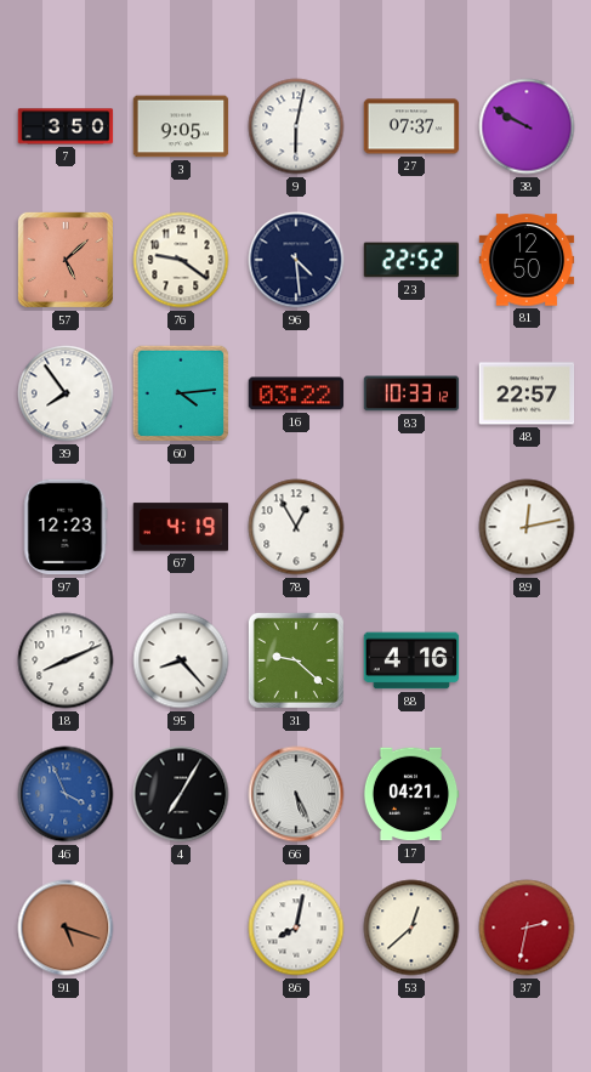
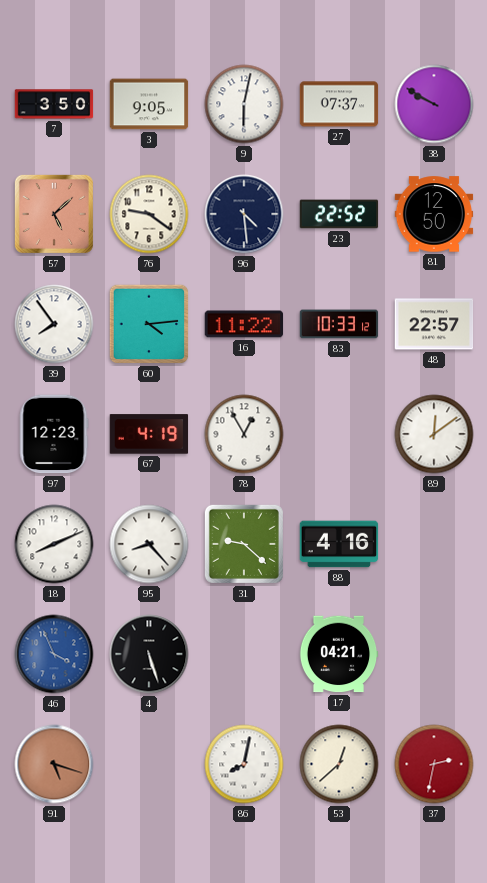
16: 03:22 -> 11:22
89: 12:13 -> 12:09
4: 7:05 -> 5:27
66: 5:26 -> none
